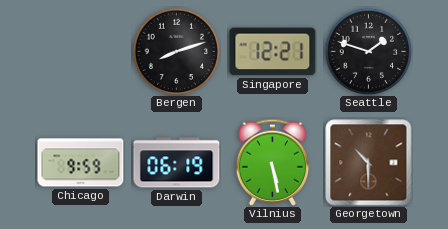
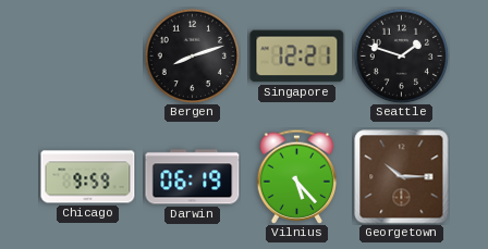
Vilnius: 5:28 -> 5:23
Georgetown: 10:30 -> 10:15
